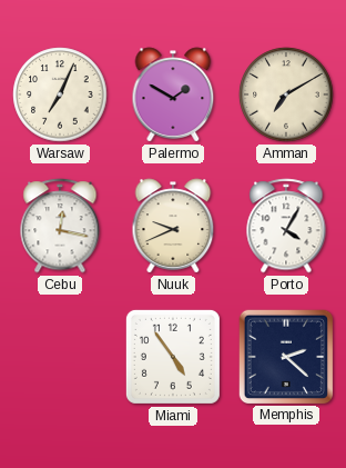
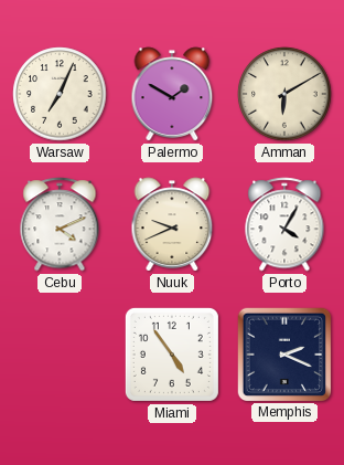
Amman: 7:10 -> 6:10
Cebu: 12:17 -> 4:11
Memphis: 2:22 -> 2:19
